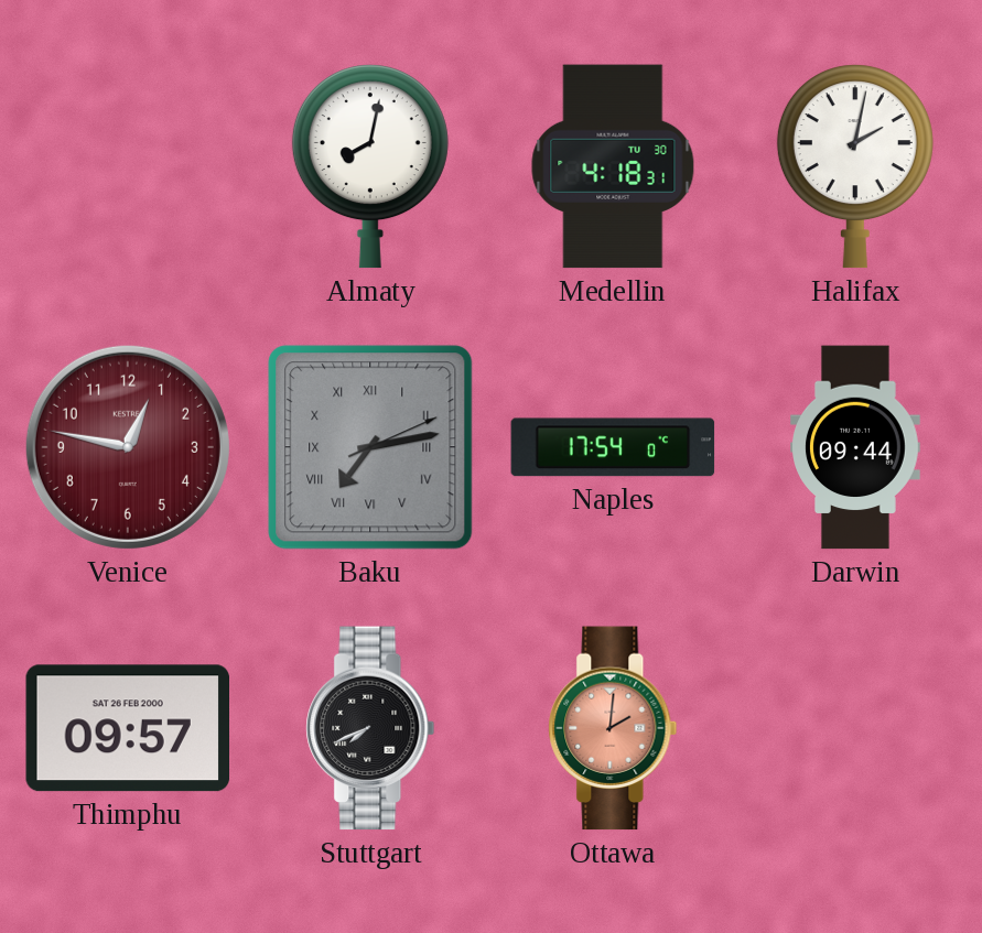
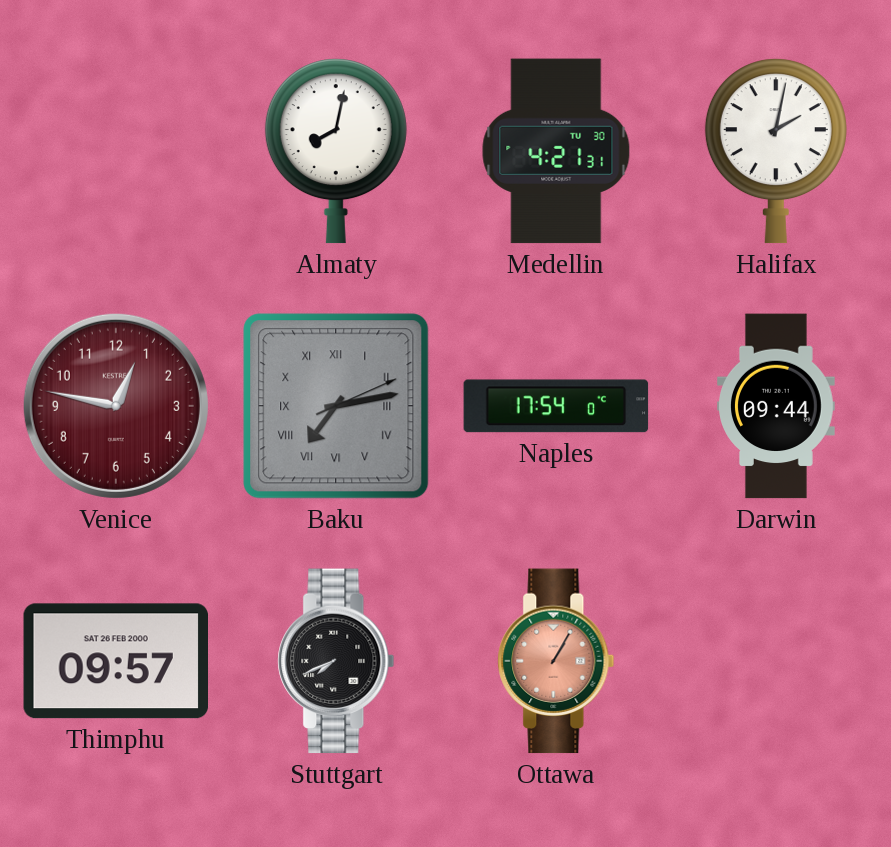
Medellin: 4:18 -> 4:21
Ottawa: 2:01 -> 1:05
